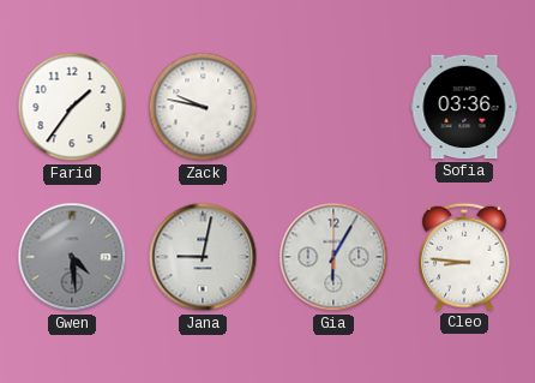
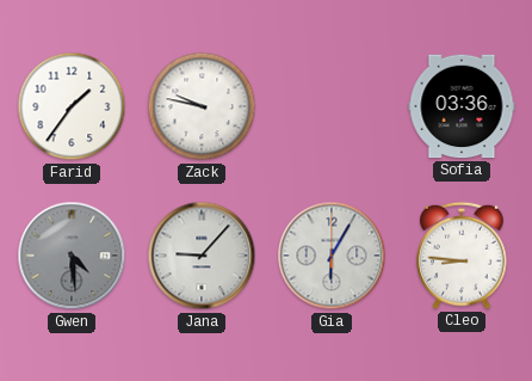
Jana: 9:02 -> 9:07
